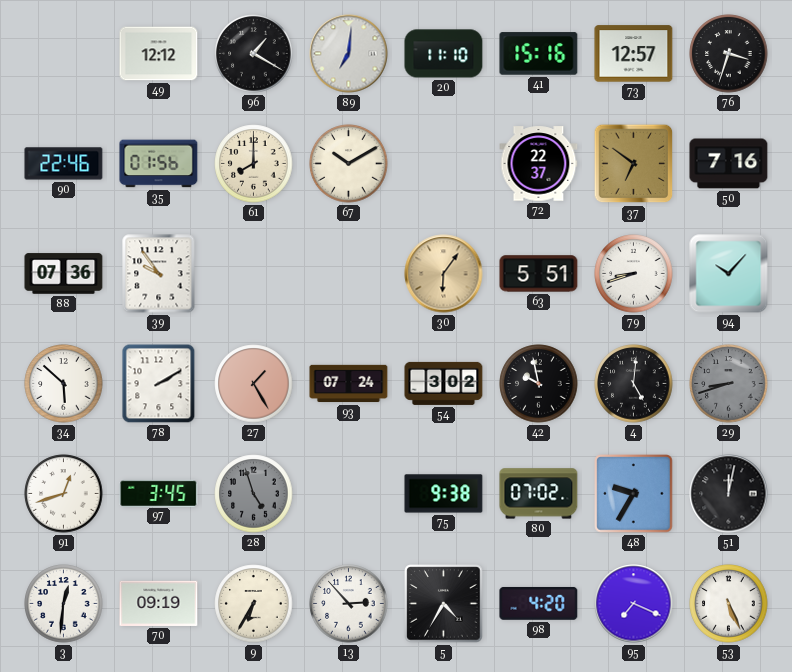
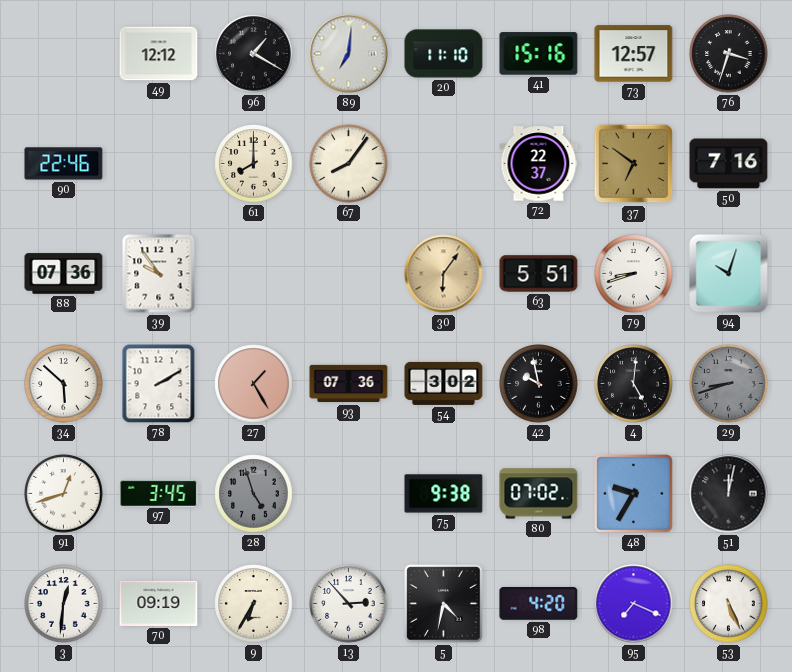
35: 01:56 -> none
67: 10:10 -> 8:06
94: 10:07 -> 10:03
93: 07:24 -> 07:36
5: 4:35 -> 4:32
